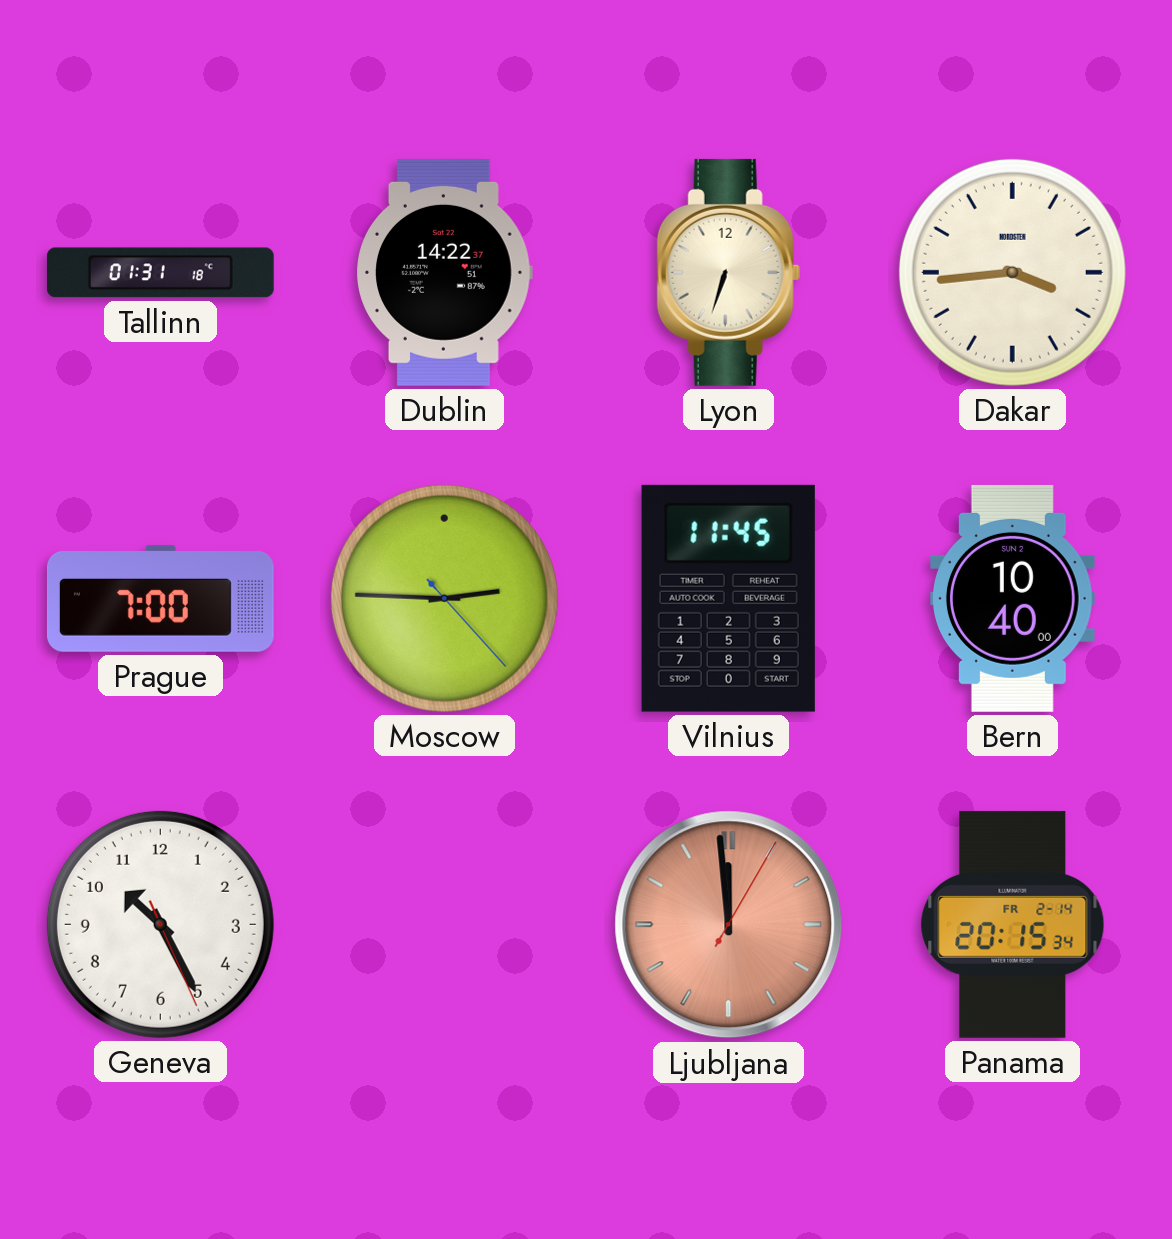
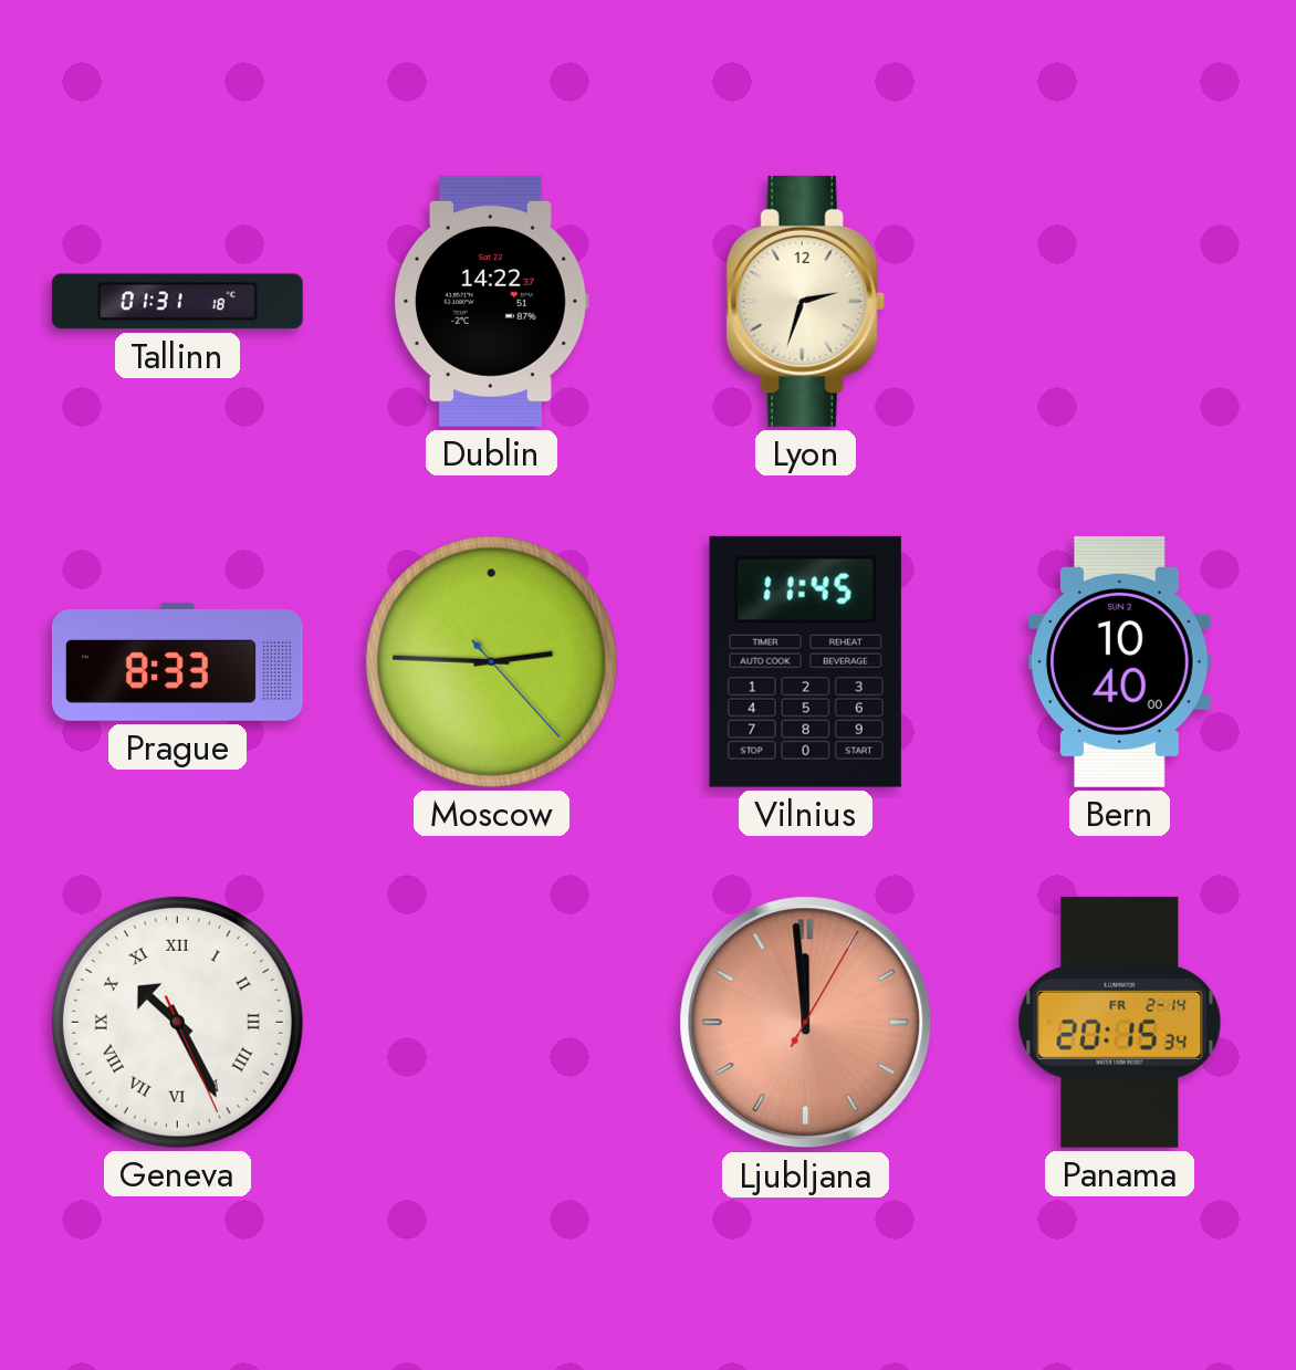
Lyon: 6:33 -> 2:33
Dakar: 3:44 -> none
Prague: 7:00 -> 8:33
Geneva numerals: Arabic -> Roman
